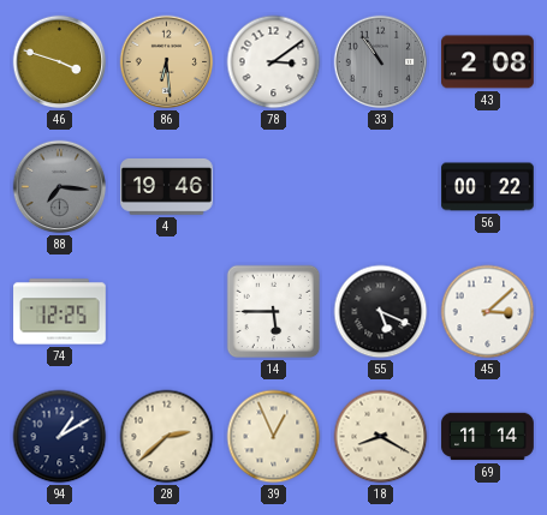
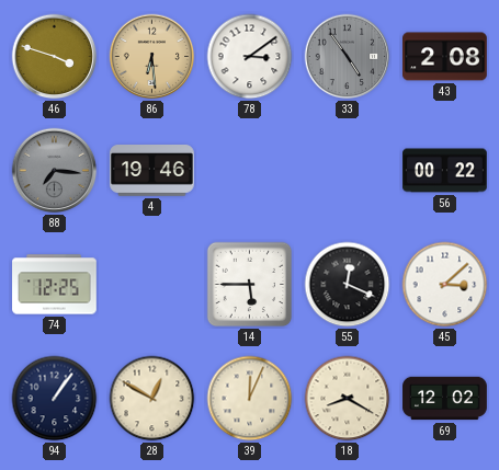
33: 10:54 -> 4:54
55: 5:19 -> 12:19
94: 1:10 -> 1:06
28: 2:38 -> 12:50
39: 12:56 -> 12:04
69: 11:14 -> 12:02
